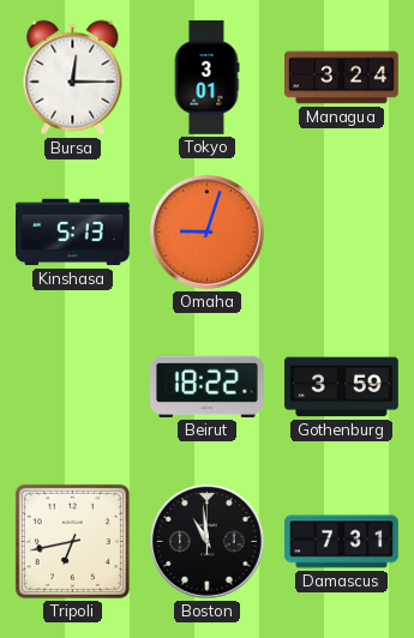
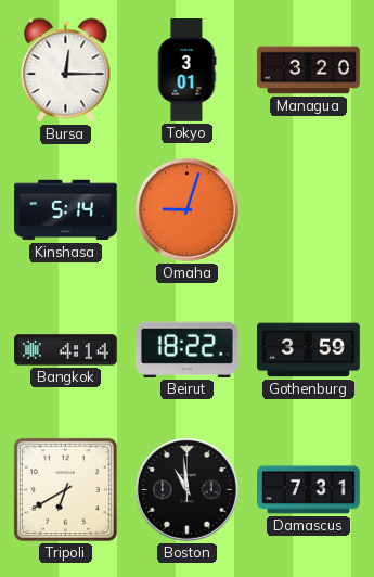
Managua: 3:24 -> 3:20
Kinshasa: 5:13 -> 5:14
Bangkok: none -> 4:14
Tripoli: 6:43 -> 6:40
